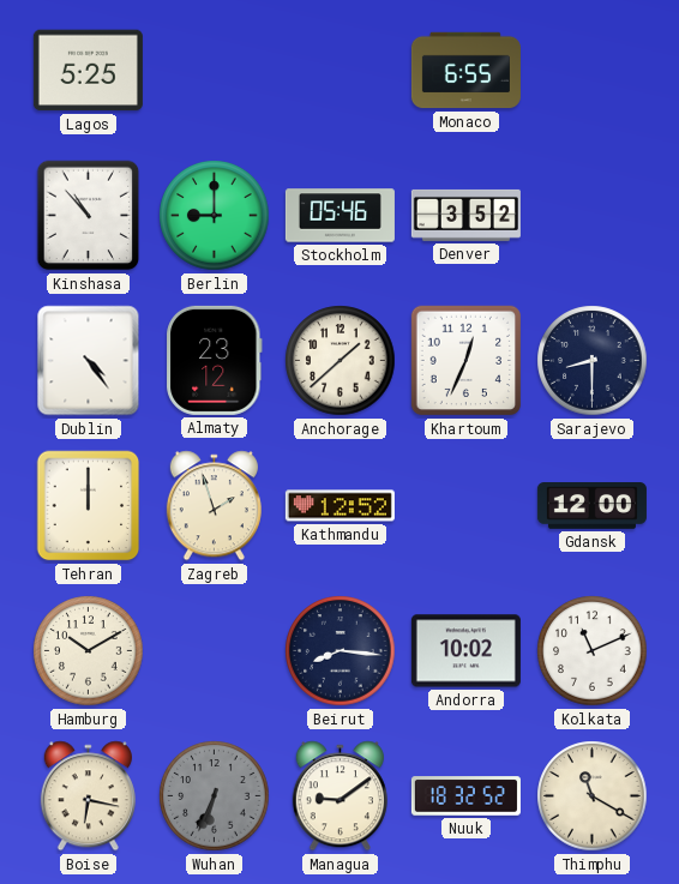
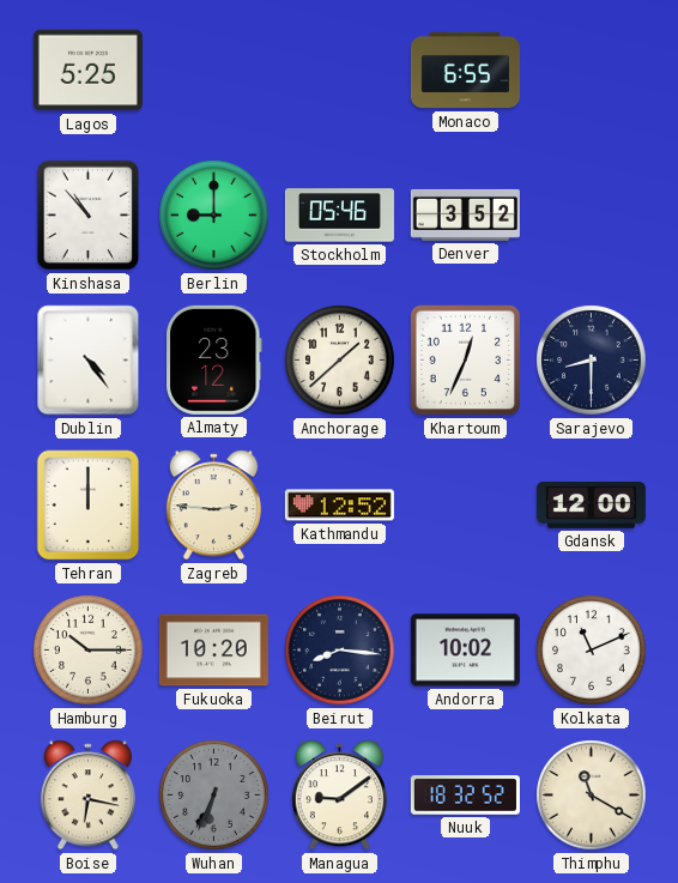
Zagreb: 1:57 -> 2:46
Hamburg: 10:10 -> 10:15
Fukuoka: none -> 10:20
